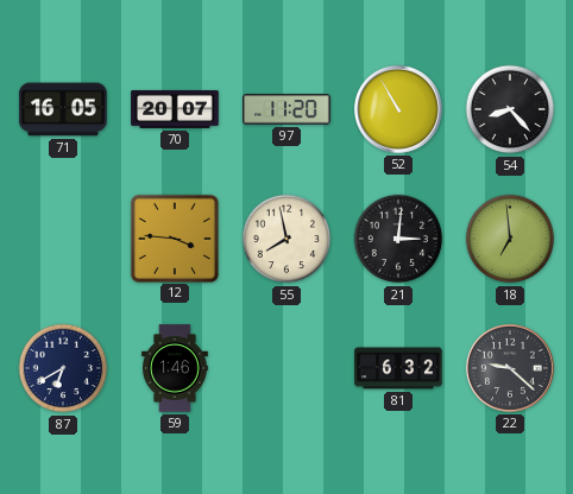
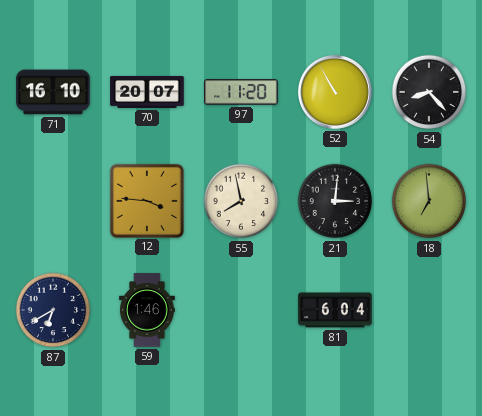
71: 16:05 -> 16:10
81: 6:32 -> 6:04
22: 9:22 -> none
